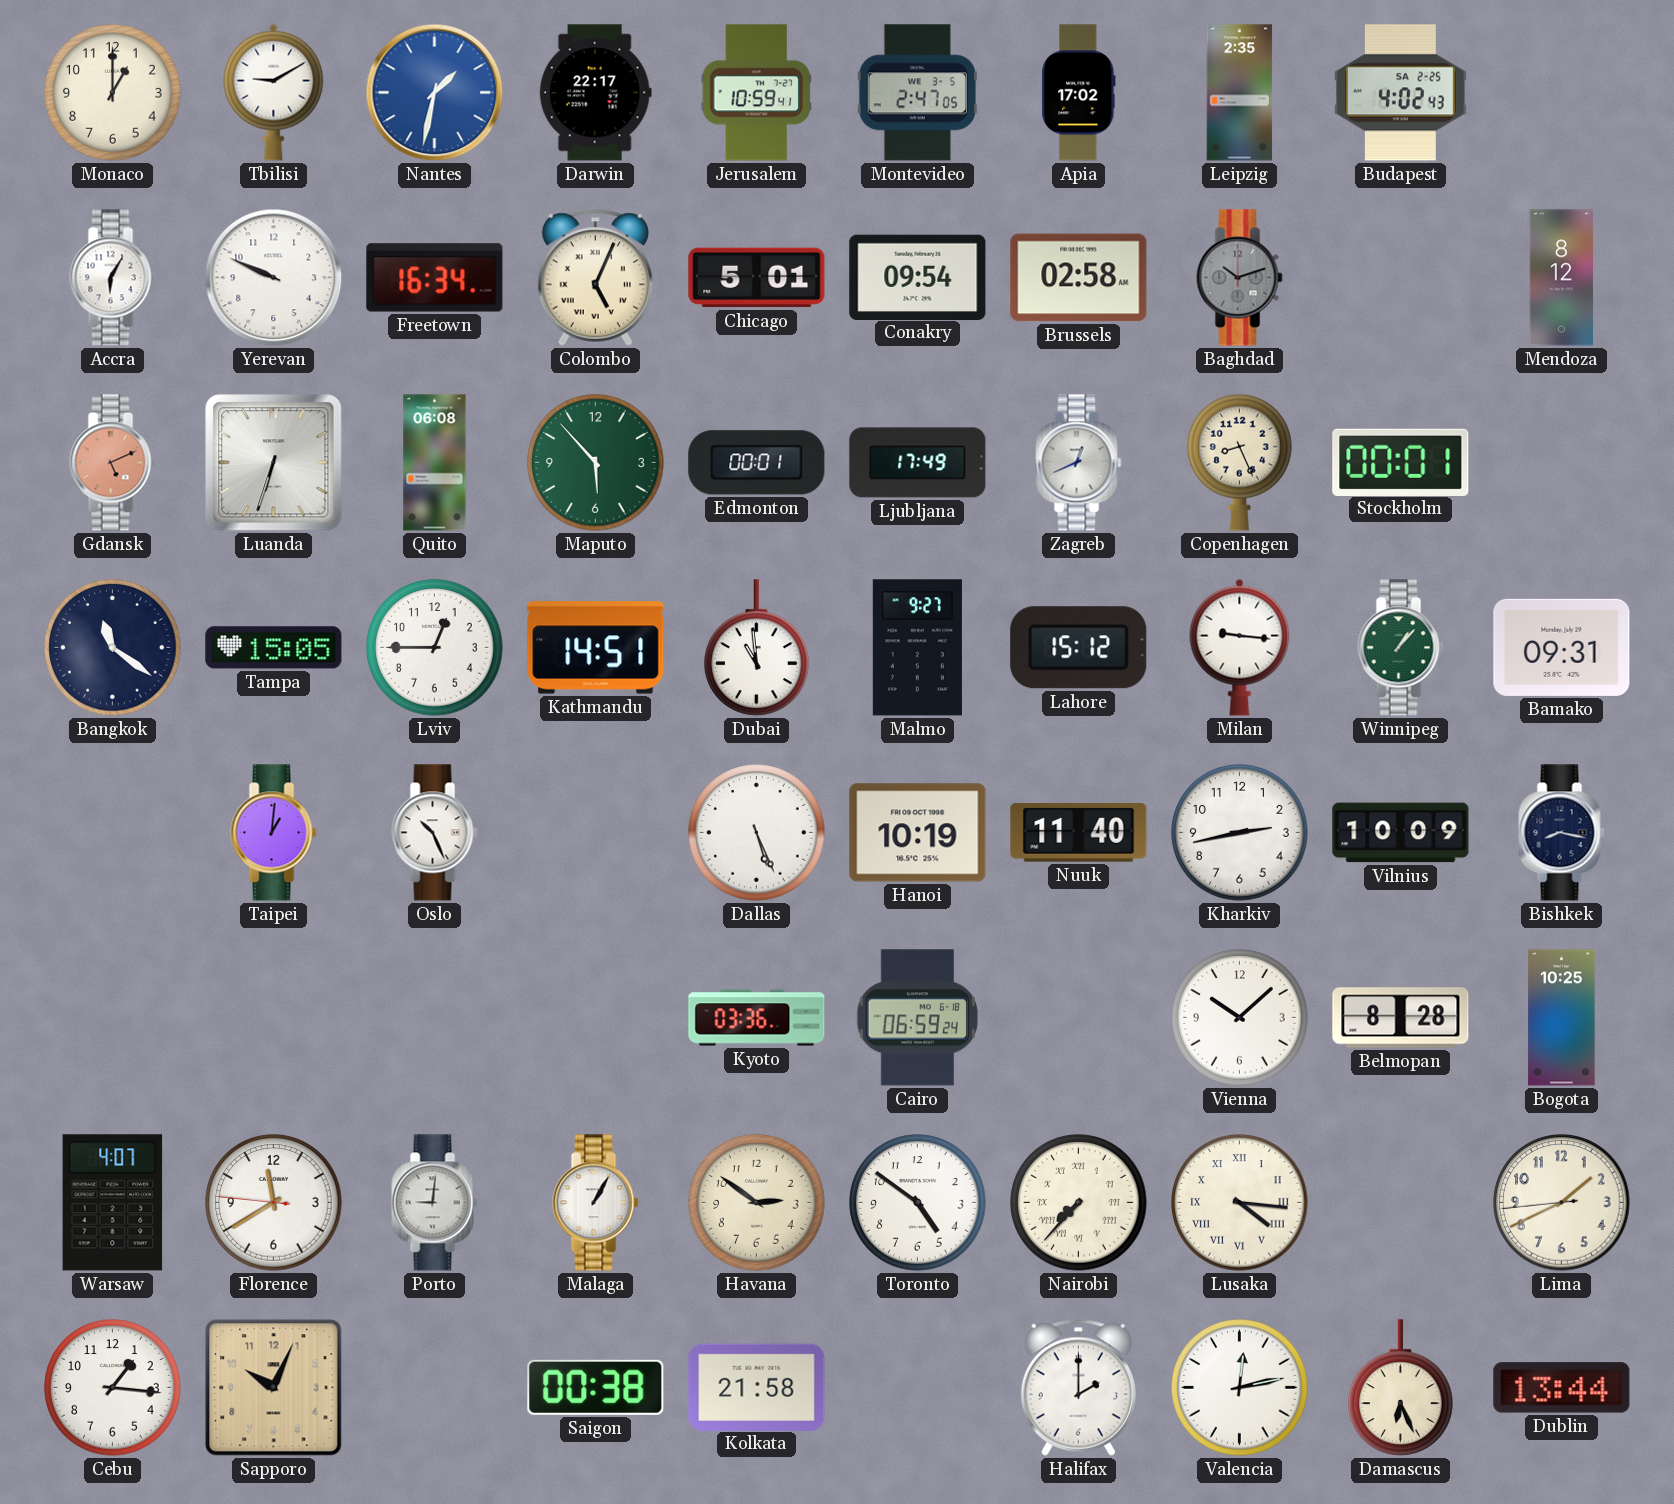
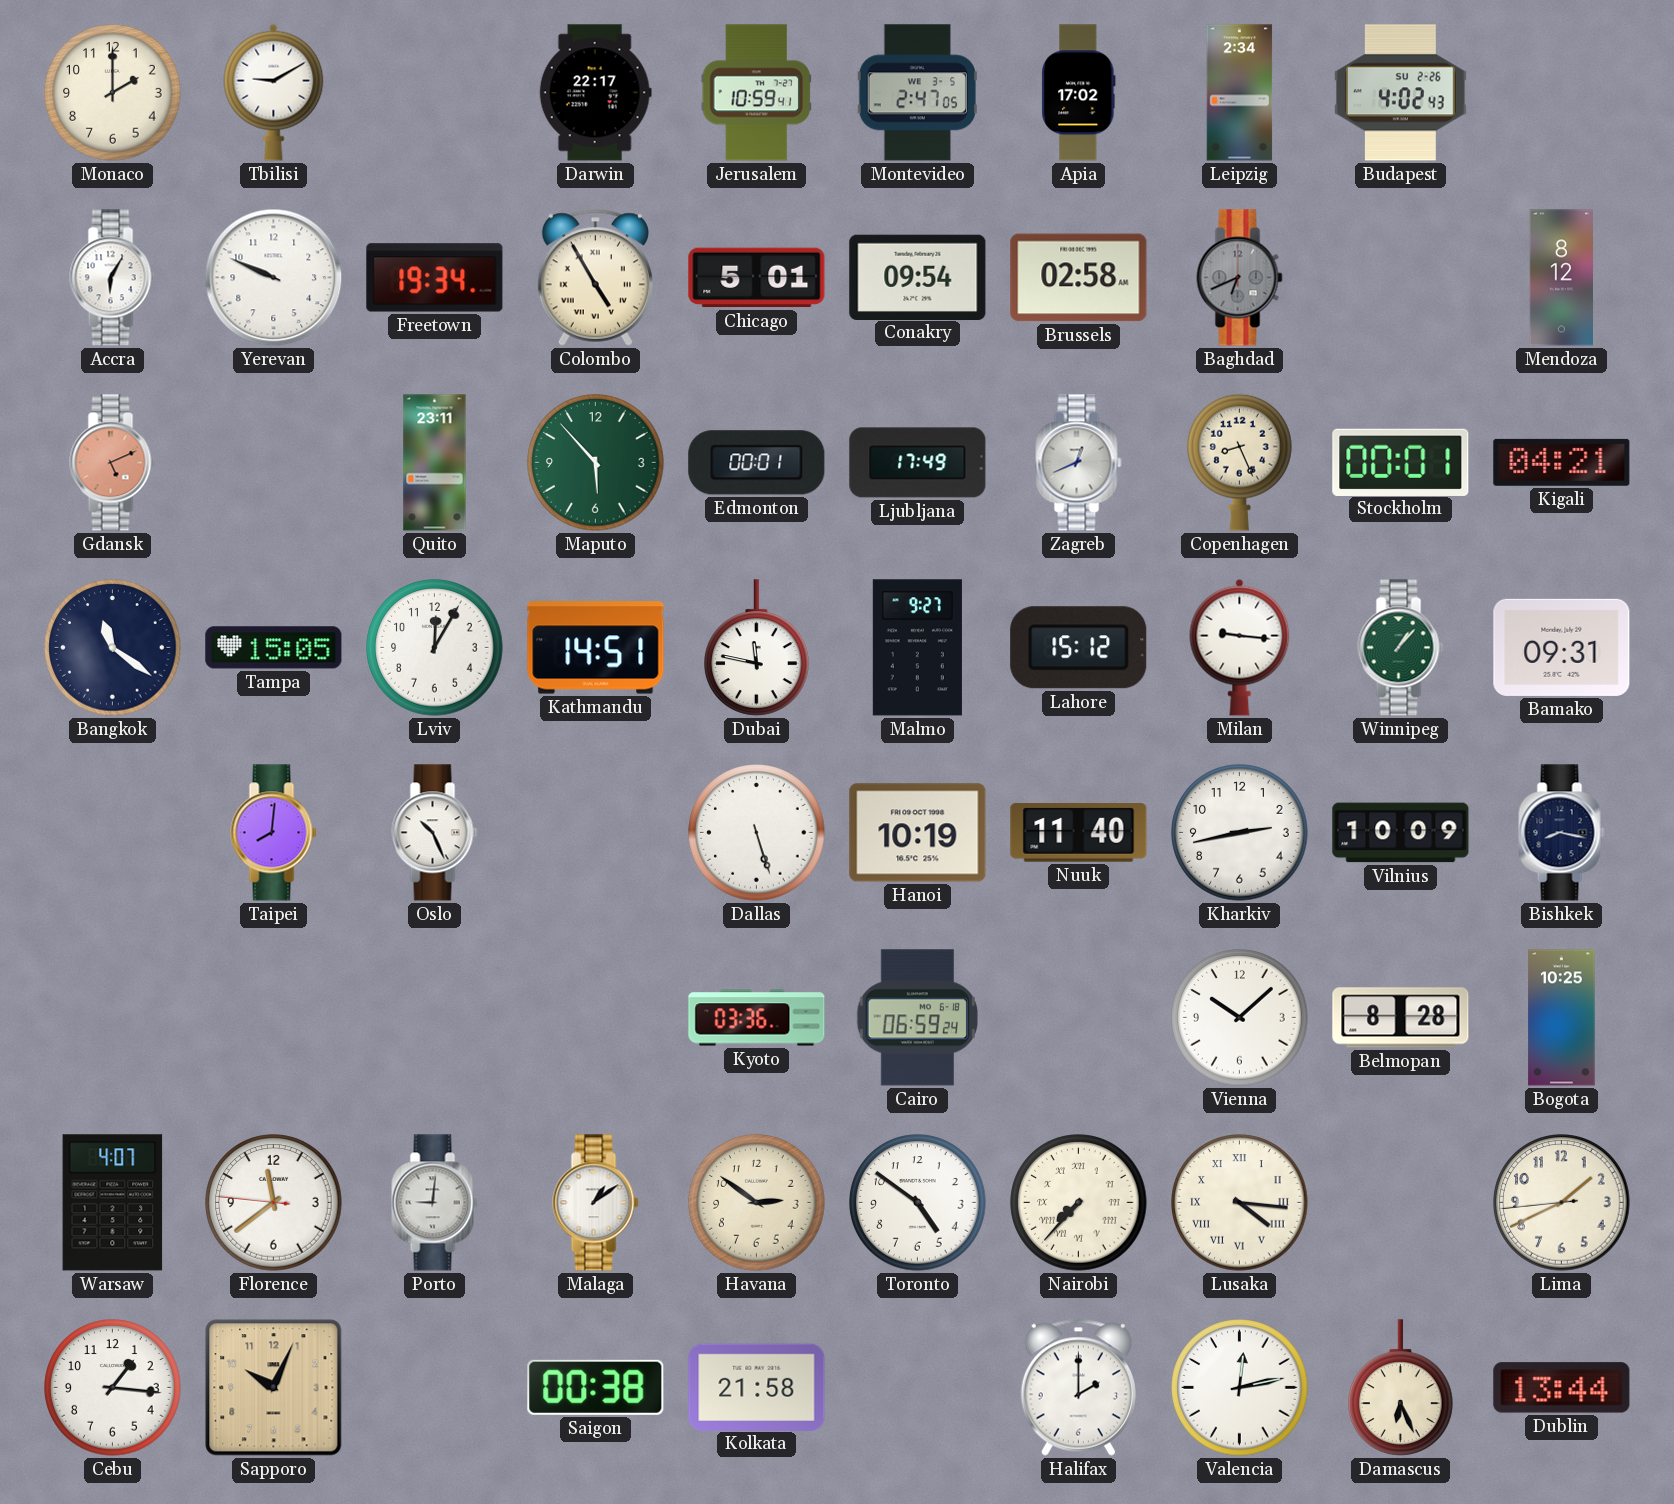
Monaco: 1:00 -> 2:00
Nantes: 1:32 -> none
Leipzig: 2:35 -> 2:34
Budapest date: SA 2-25 -> SU 2-26
Freetown: 16:34 -> 19:34
Colombo: 5:04 -> 4:55
Baghdad: 10:12 -> 6:41
Luanda: 6:33 -> none
Quito: 06:08 -> 23:11
Kigali: none -> 04:21
Lviv: 12:45 -> 12:05
Dubai: 10:59 -> 11:47
Taipei: 1:01 -> 8:01
Dallas: 5:26 -> 5:27
Florence: 11:39 -> 11:38
Malaga: 1:05 -> 1:09
